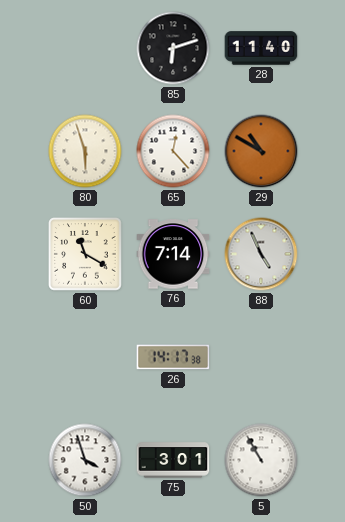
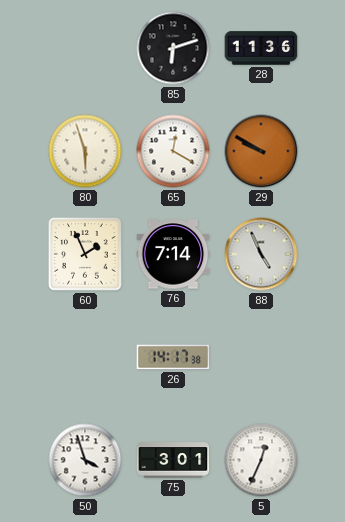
28: 11:40 -> 11:36
65: 12:23 -> 12:20
29: 10:50 -> 9:50
60: 11:20 -> 1:56
5: 10:55 -> 12:34
